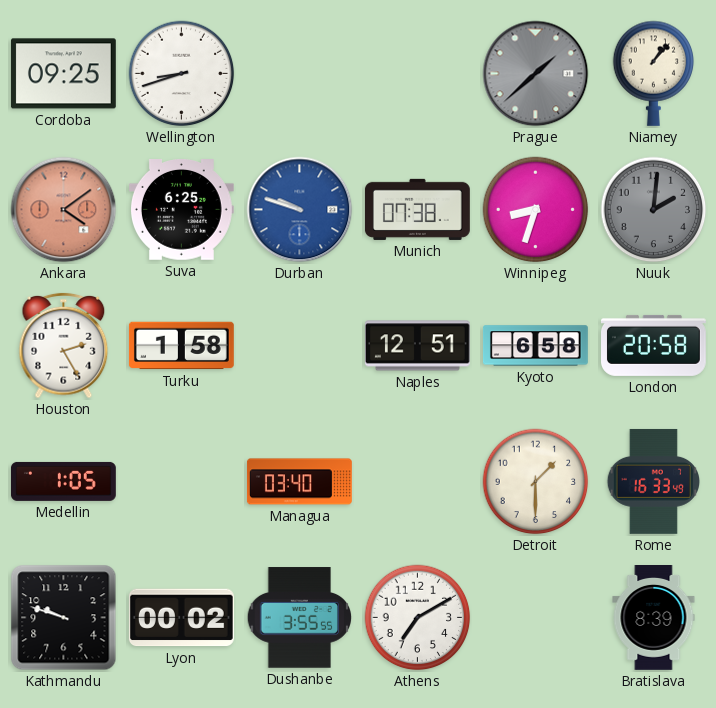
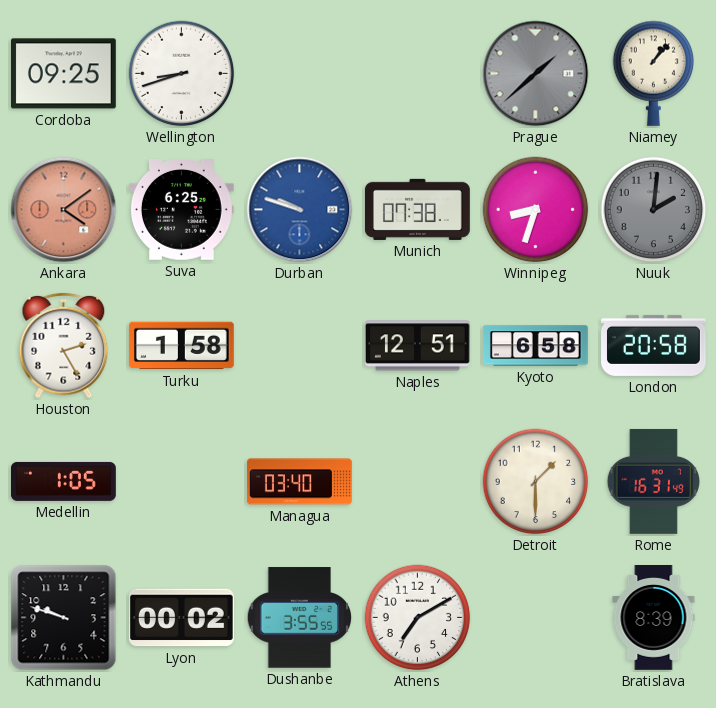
Rome: 16:33 -> 16:31
